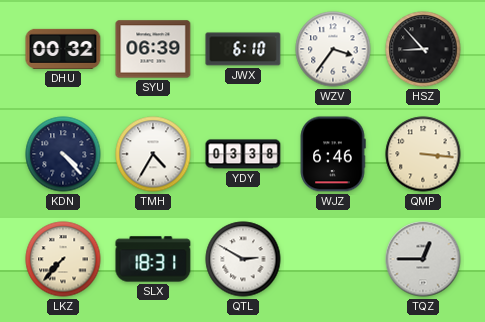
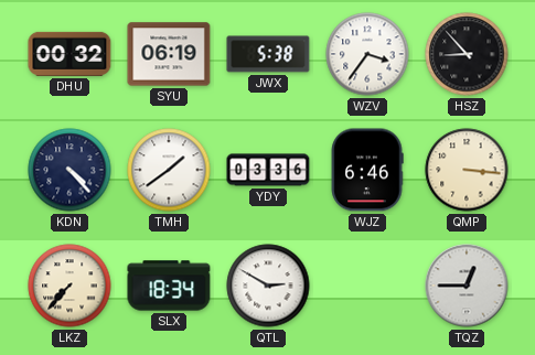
SYU: 06:39 -> 06:19
JWX: 6:10 -> 5:38
TMH: 4:35 -> 1:39
YDY: 03:38 -> 03:36
SLX: 18:31 -> 18:34
